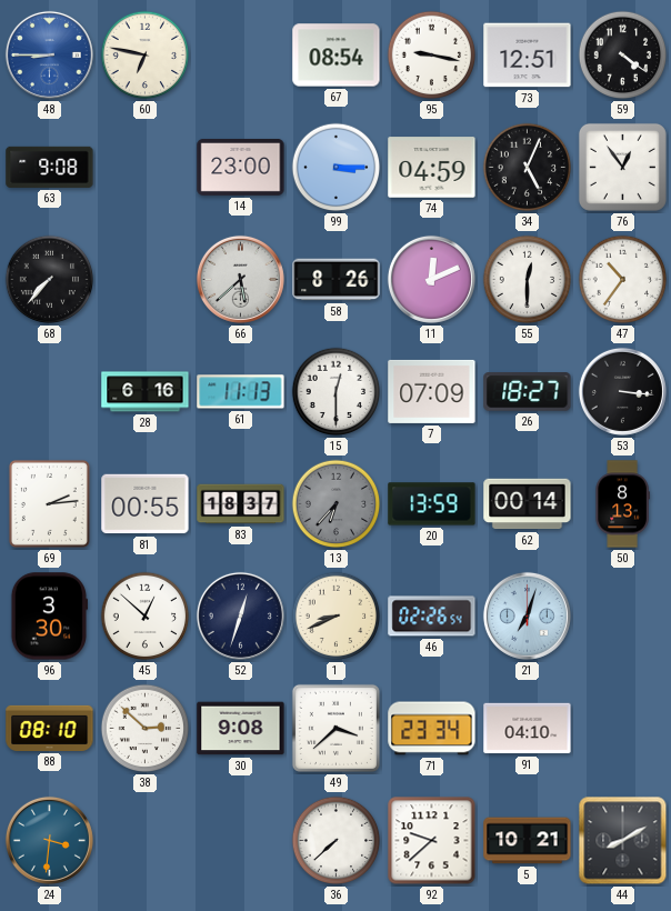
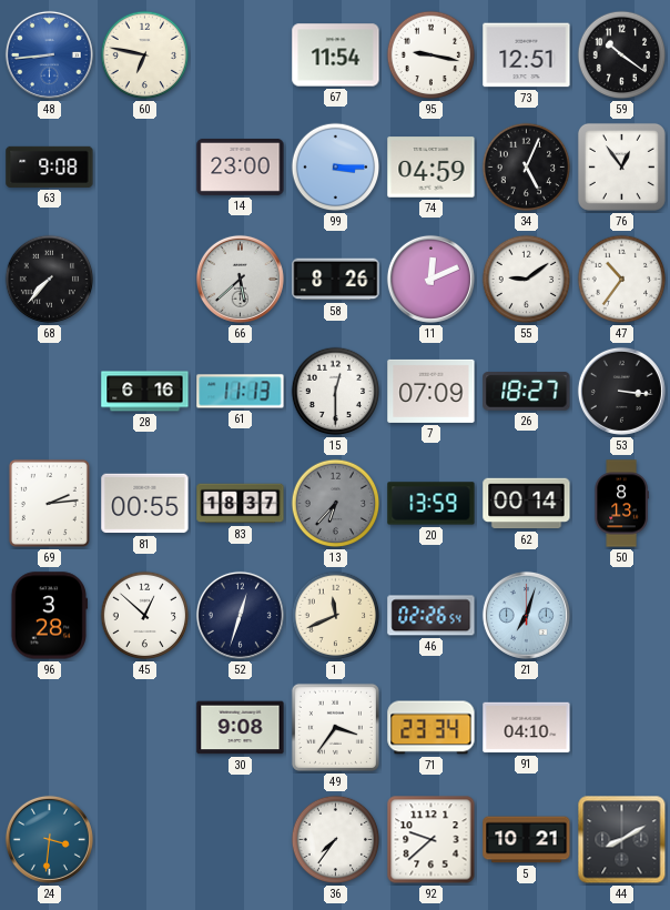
48: 8:45 -> 8:44
67: 08:54 -> 11:54
59: 4:21 -> 10:21
55: 12:30 -> 9:09
96: 3:30 -> 3:28
1: 8:41 -> 11:41
88: 08:10 -> none
38: 2:52 -> none
49: 3:38 -> 3:36
36: 7:38 -> 7:36
